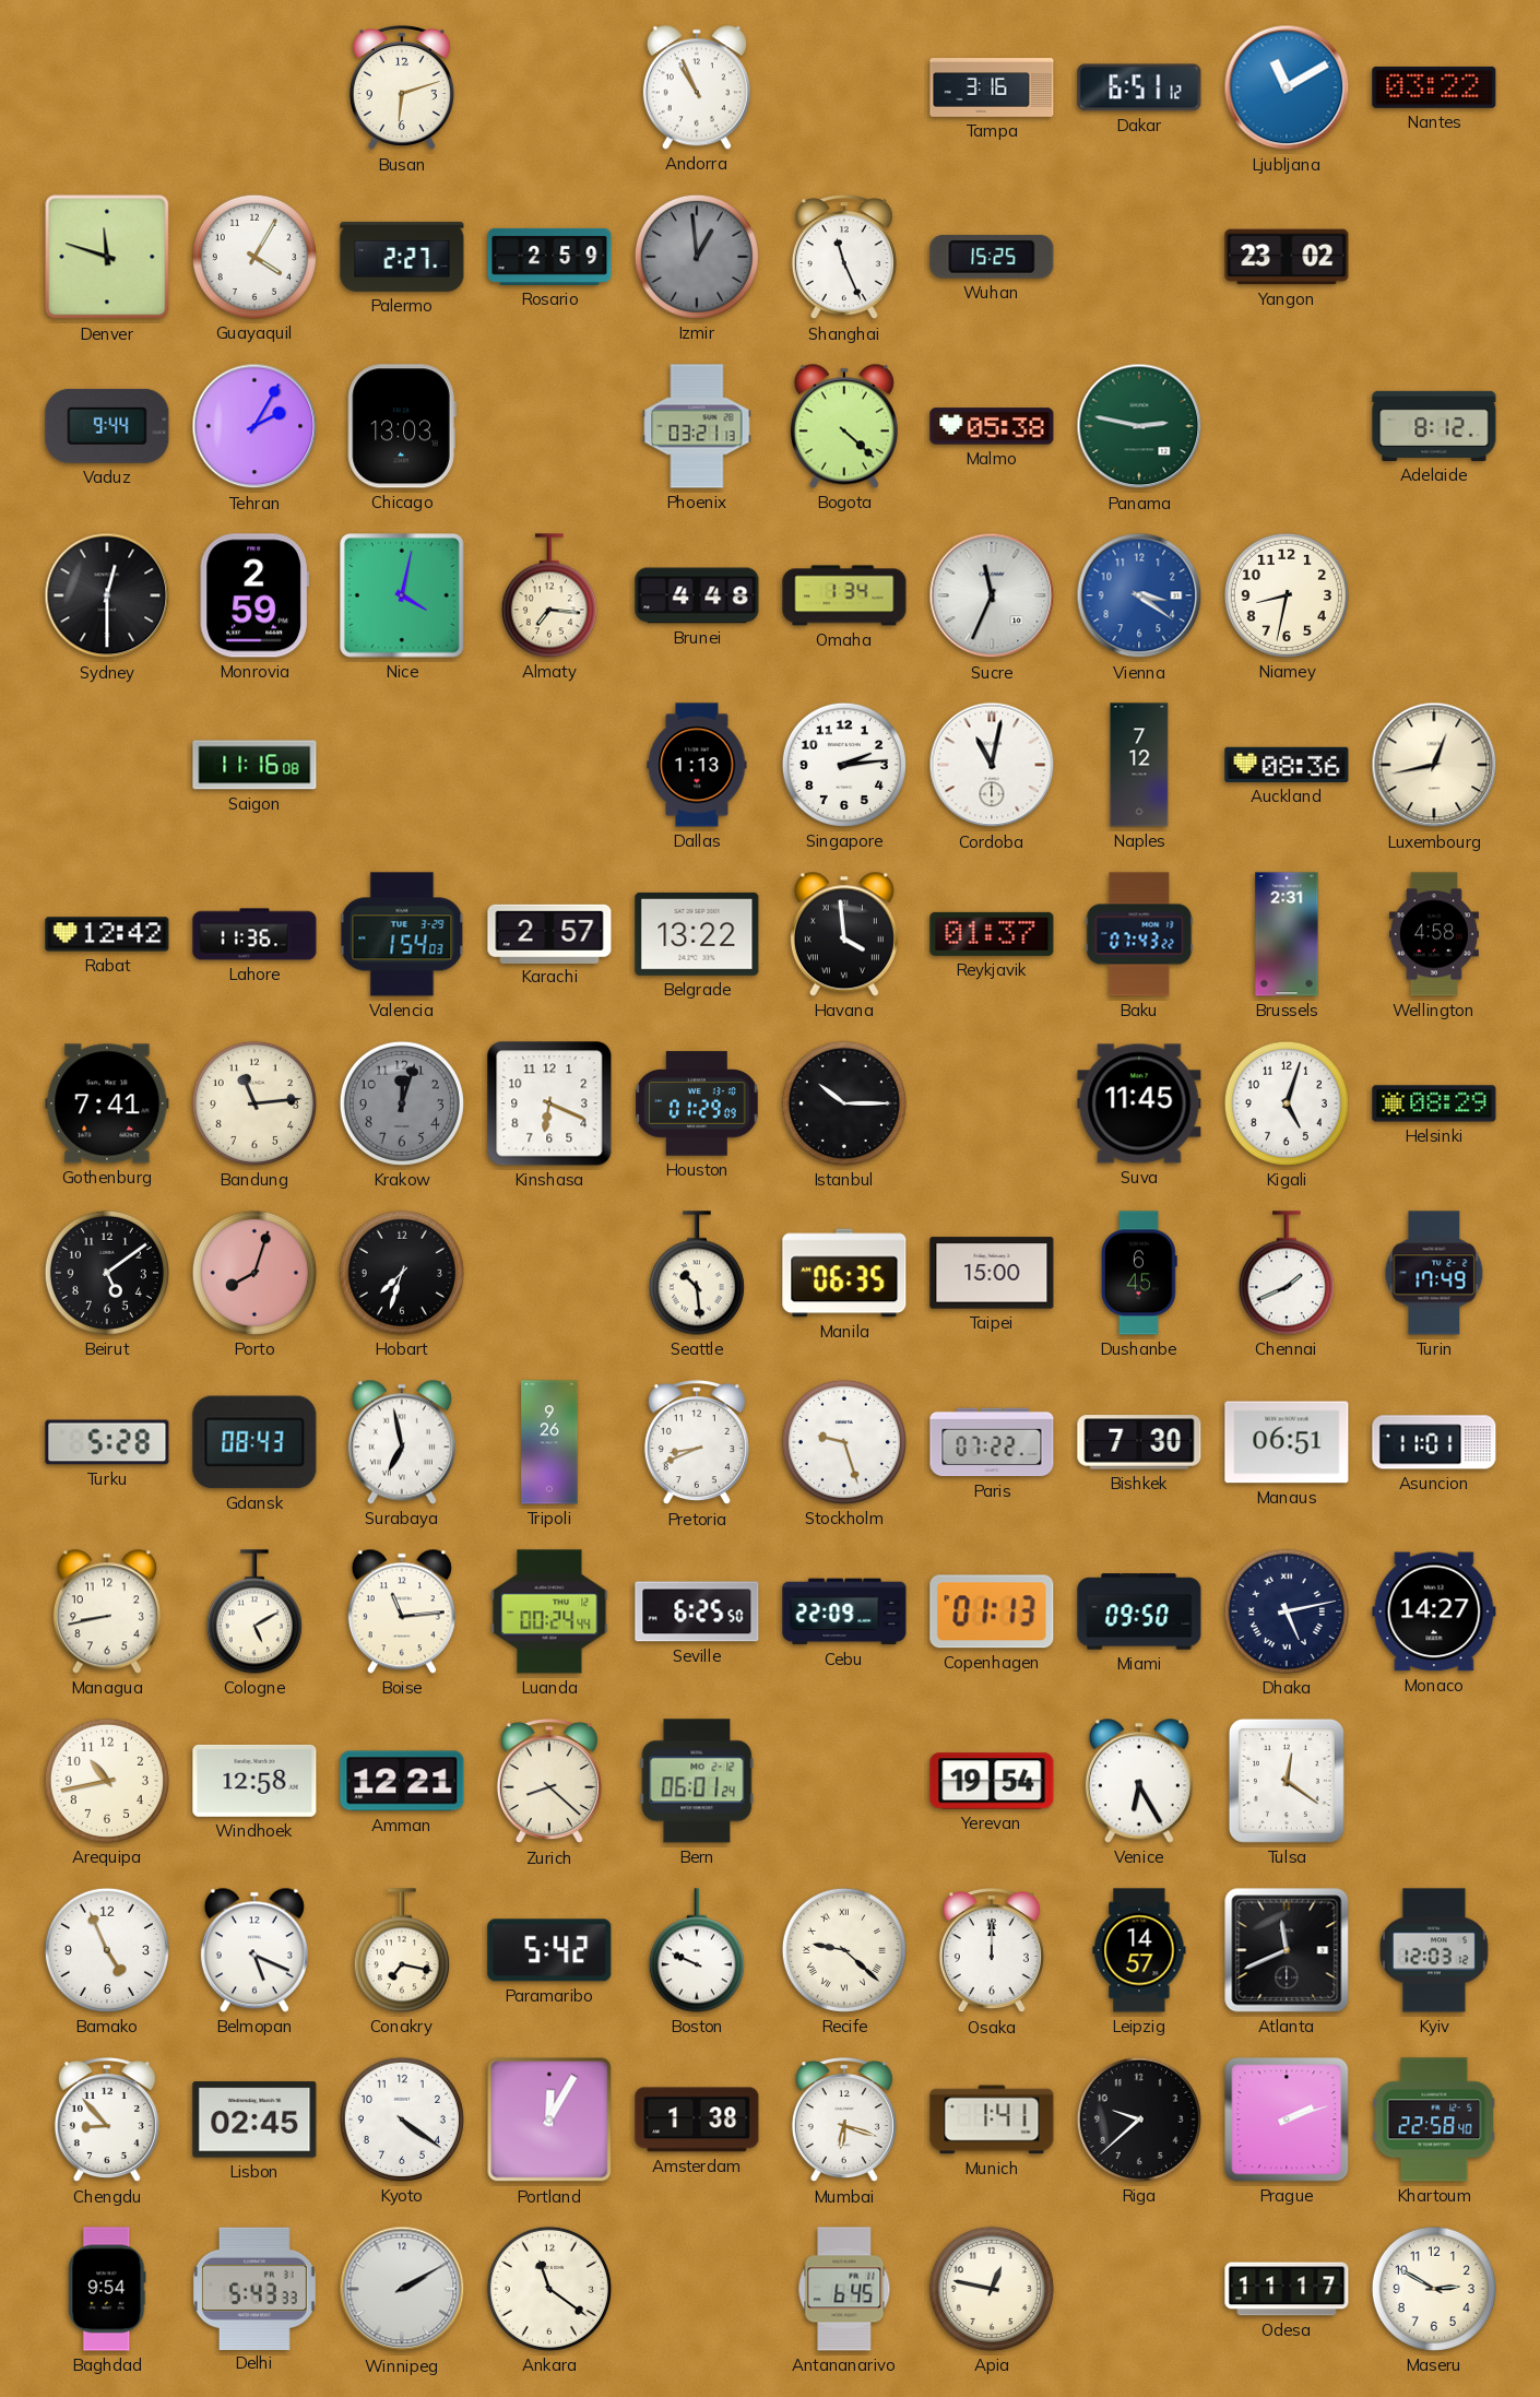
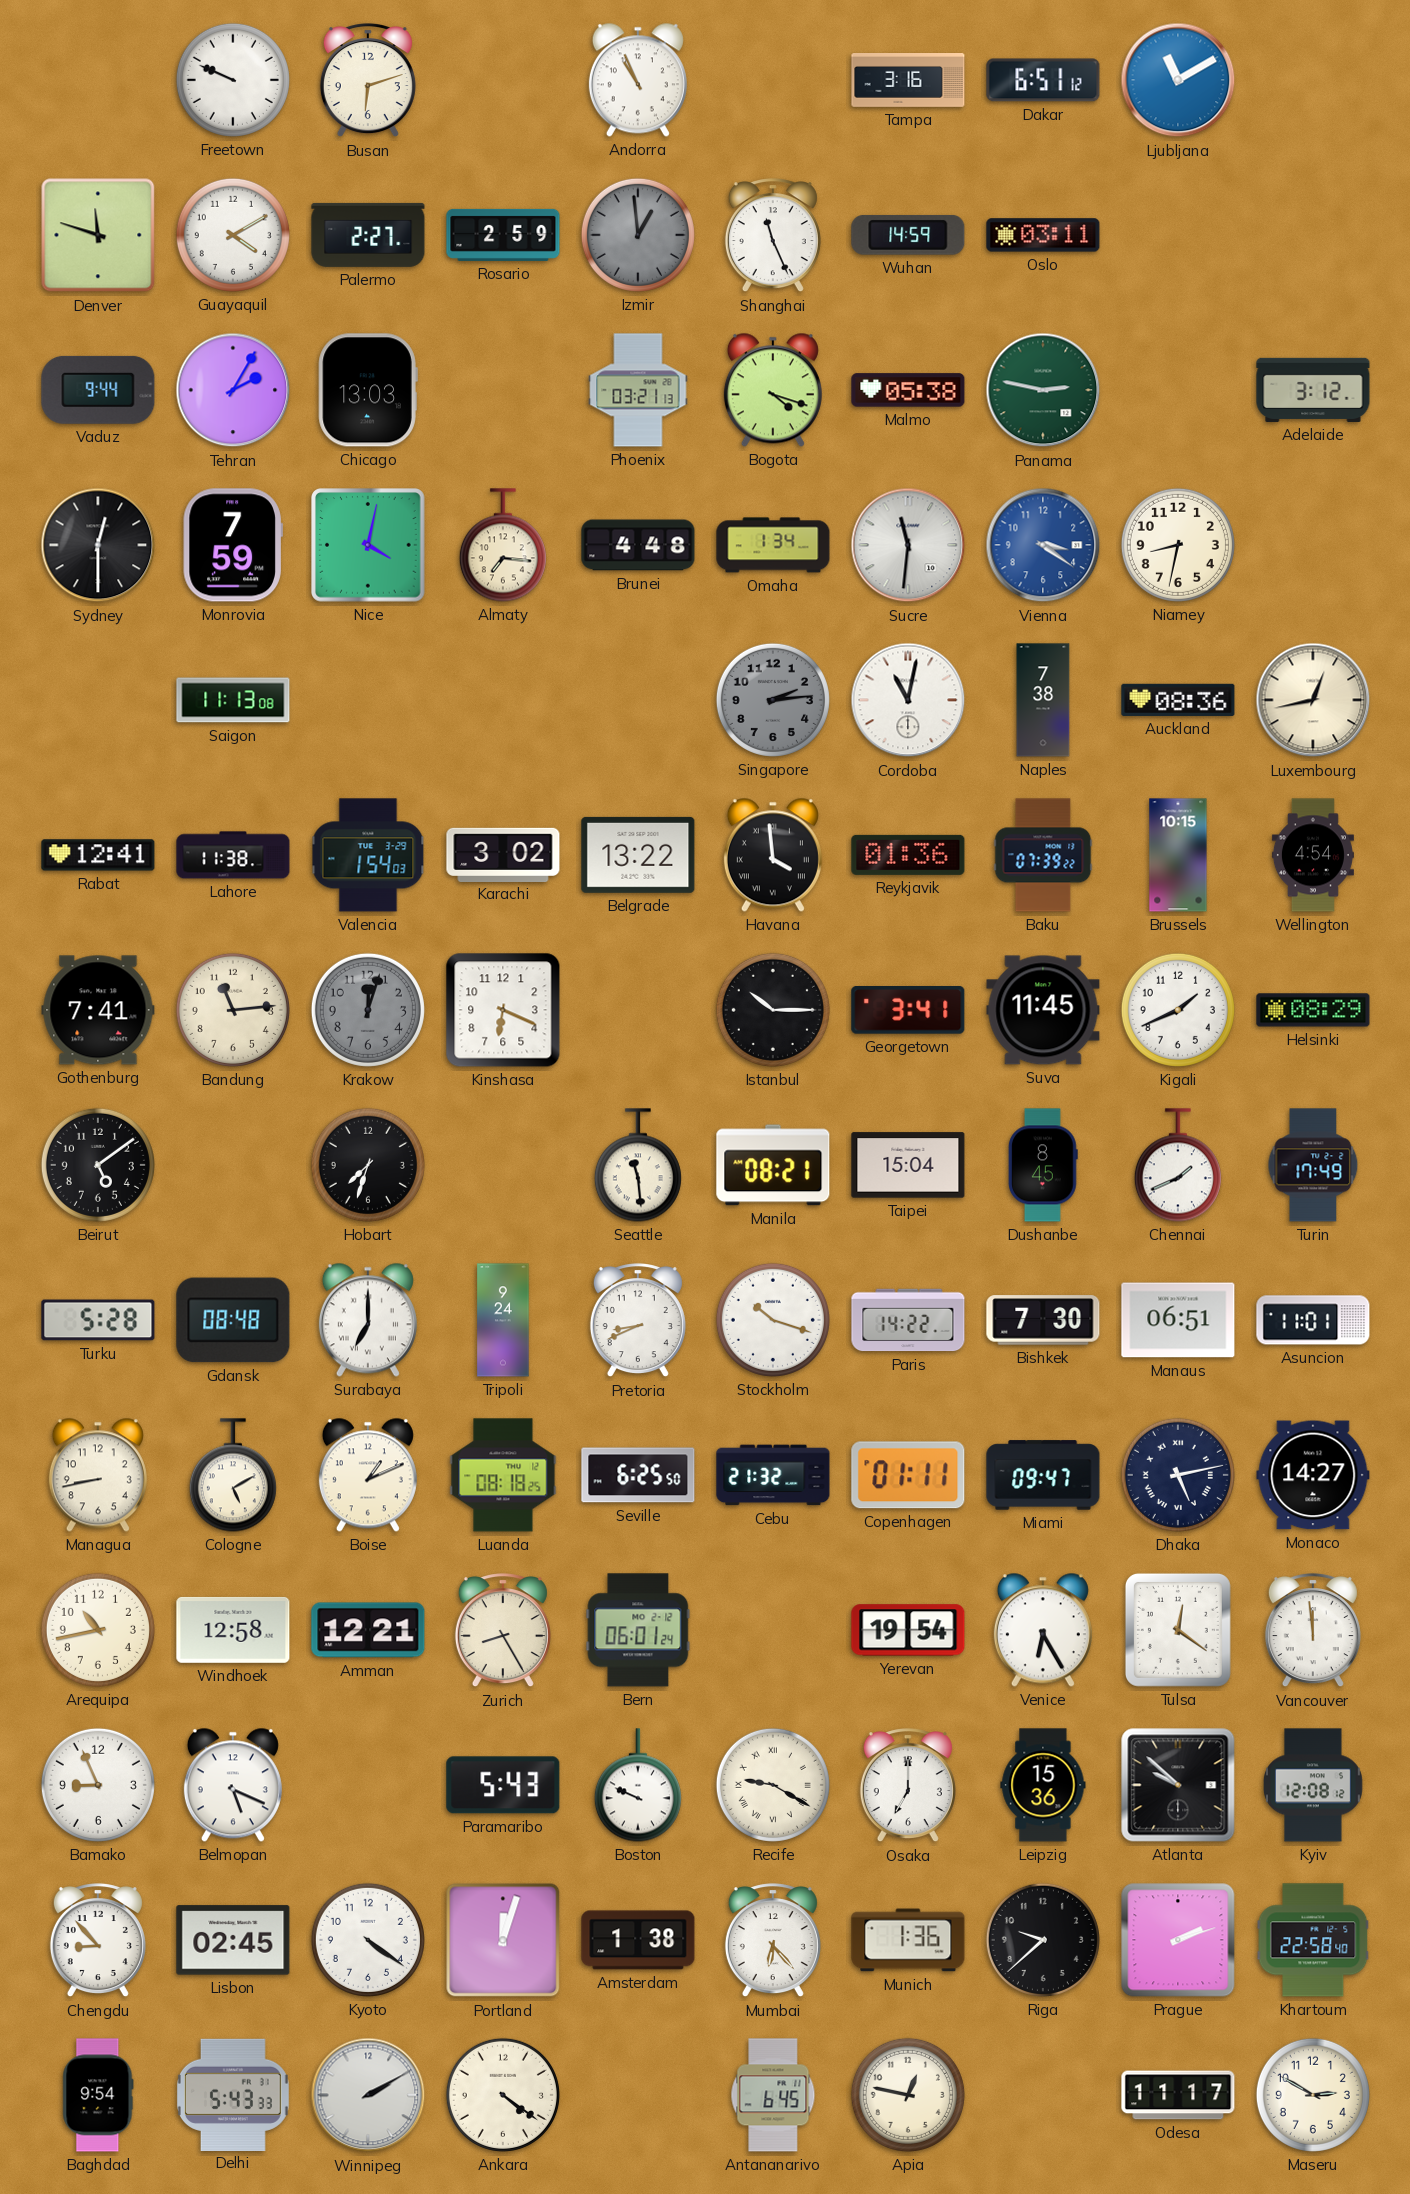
Freetown: none -> 9:49
Nantes: 03:22 -> none
Guayaquil: 4:05 -> 4:10
Wuhan: 15:25 -> 14:59
Oslo: none -> 03:11
Yangon: 23:02 -> none
Bogota: 4:22 -> 4:18
Adelaide: 8:12 -> 3:12
Monrovia: 2:59 -> 7:59
Sucre: 11:34 -> 11:31
Saigon: 11:16 -> 11:13
Dallas: 1:13 -> none
Singapore dial: white -> grey
Naples: 7:12 -> 7:38
Rabat: 12:42 -> 12:41
Lahore: 11:36 -> 11:38
Karachi: 2:57 -> 3:02
Reykjavik: 01:37 -> 01:36
Baku: 07:43 -> 07:39
Brussels: 2:31 -> 10:15
Wellington: 4:58 -> 4:54
Houston: 01:29 -> none
Georgetown: none -> 3:41
Kigali: 5:03 -> 1:41
Porto: 8:03 -> none
Seattle: 10:29 -> 11:29
Manila: 06:35 -> 08:21
Taipei: 15:00 -> 15:04
Dushanbe: 6:45 -> 8:45
Gdansk: 08:43 -> 08:48
Surabaya: 6:58 -> 7:00
Tripoli: 9:26 -> 9:24
Stockholm: 9:27 -> 10:18
Paris: 07:22 -> 14:22
Boise: 11:14 -> 1:11
Luanda: 00:24 -> 08:18
Cebu: 22:09 -> 21:32
Copenhagen: 01:13 -> 01:11
Miami: 09:50 -> 09:47
Zurich: 8:22 -> 8:25
Vancouver: none -> 11:59
Bamako: 4:56 -> 8:56
Conakry: 7:17 -> none
Paramaribo: 5:42 -> 5:43
Recife: 9:22 -> 9:20
Osaka: 12:00 -> 7:00
Leipzig: 14:57 -> 15:36
Atlanta: 11:41 -> 9:52
Kyiv: 12:03 -> 12:08
Portland: 12:05 -> 12:03
Mumbai: 6:18 -> 6:23
Munich: 1:41 -> 1:36
Ankara: 11:21 -> 4:21
